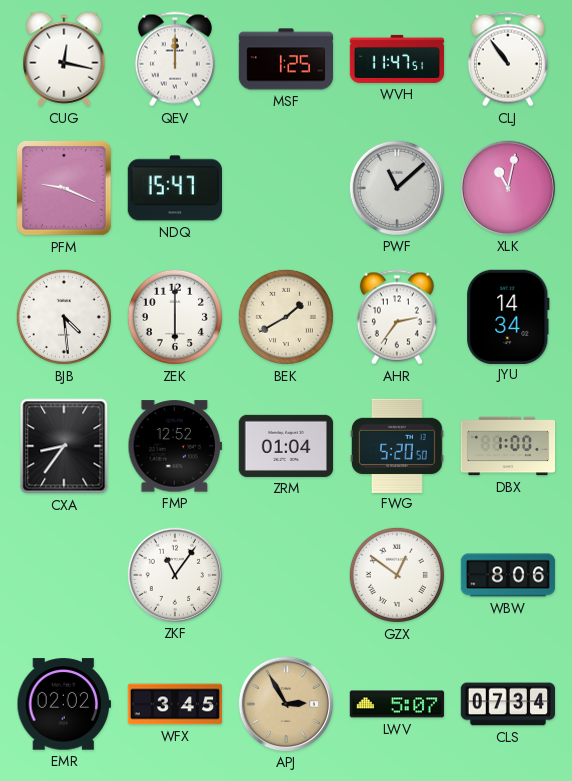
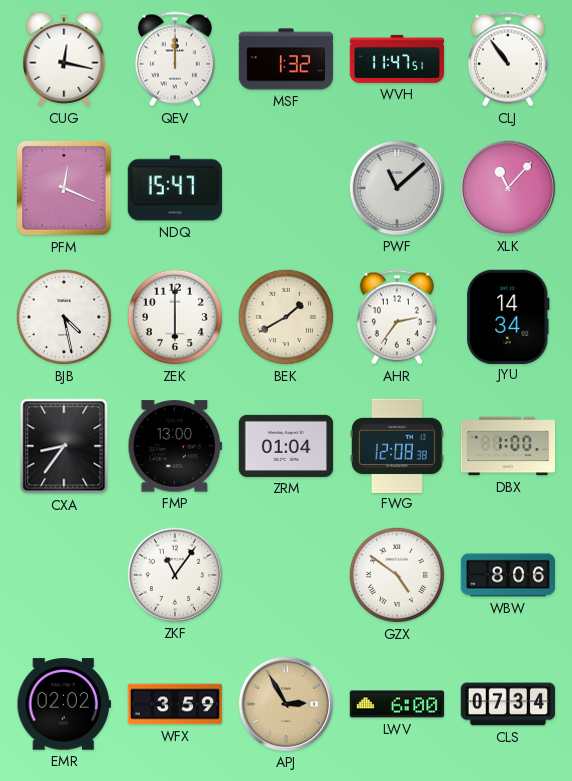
MSF: 1:25 -> 1:32
PFM: 9:19 -> 12:19
XLK: 11:02 -> 11:07
BJB: 4:29 -> 4:28
FMP: 12:52 -> 13:00
FWG: 5:20 -> 12:08
GZX: 12:51 -> 4:51
WFX: 3:45 -> 3:59
LWV: 5:07 -> 6:00
